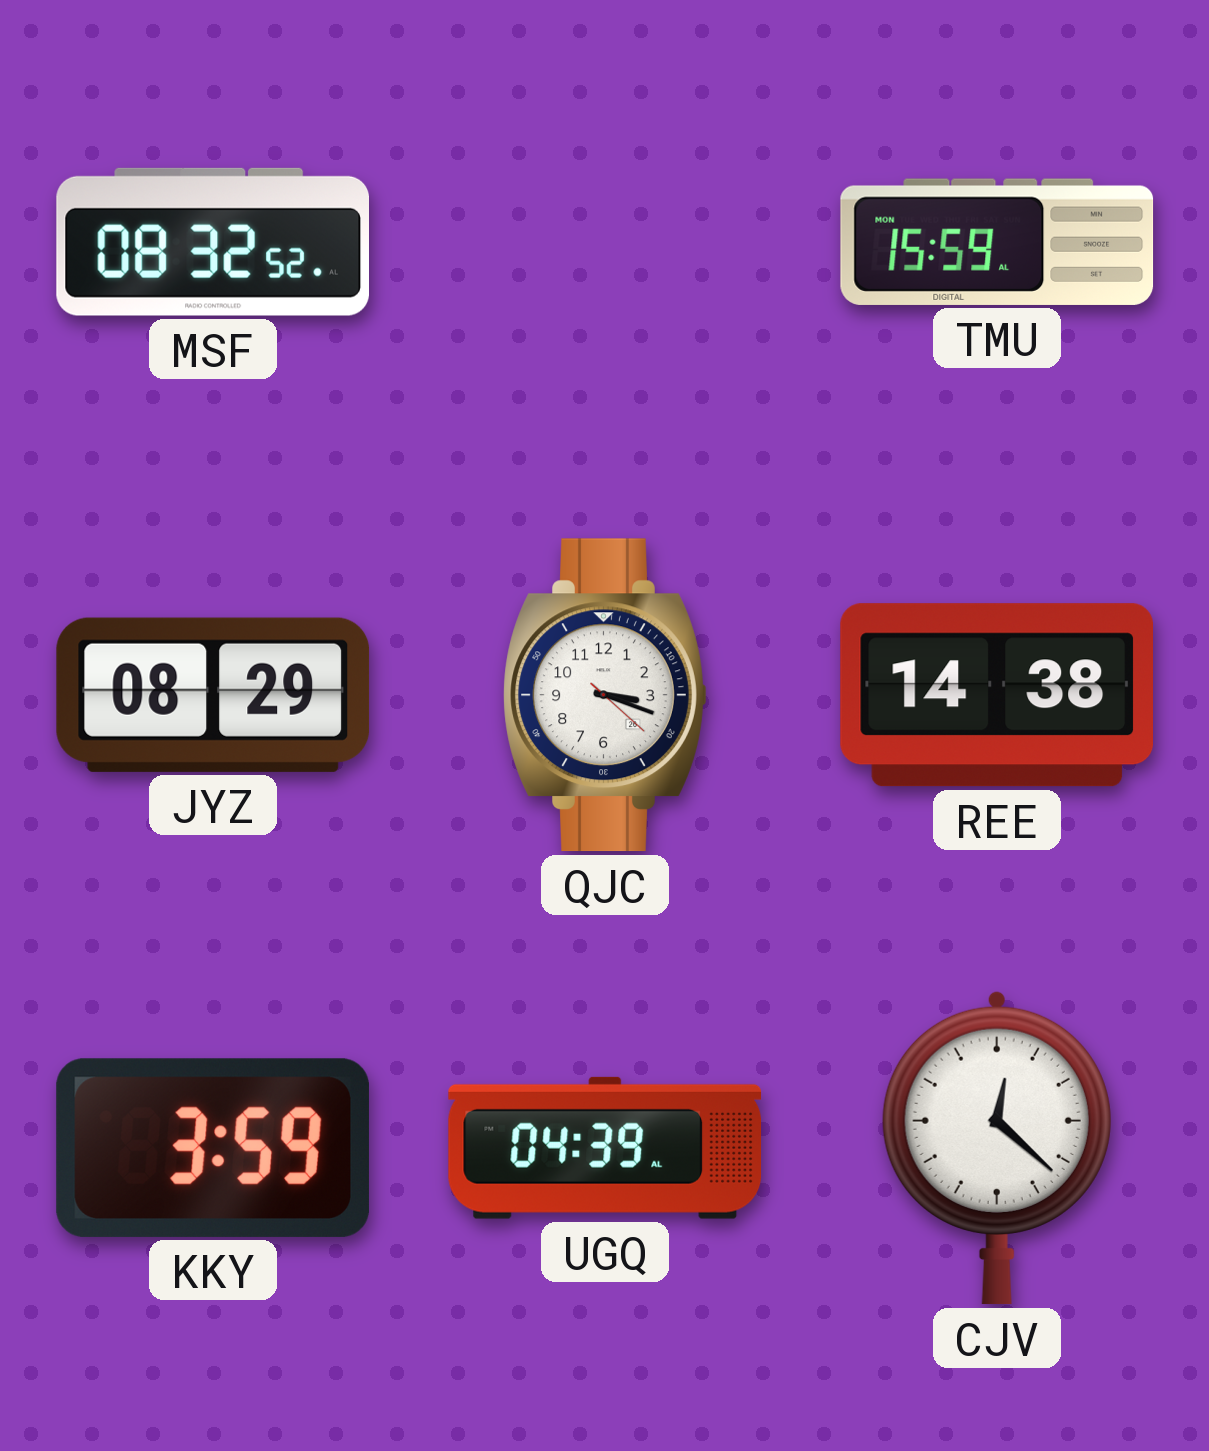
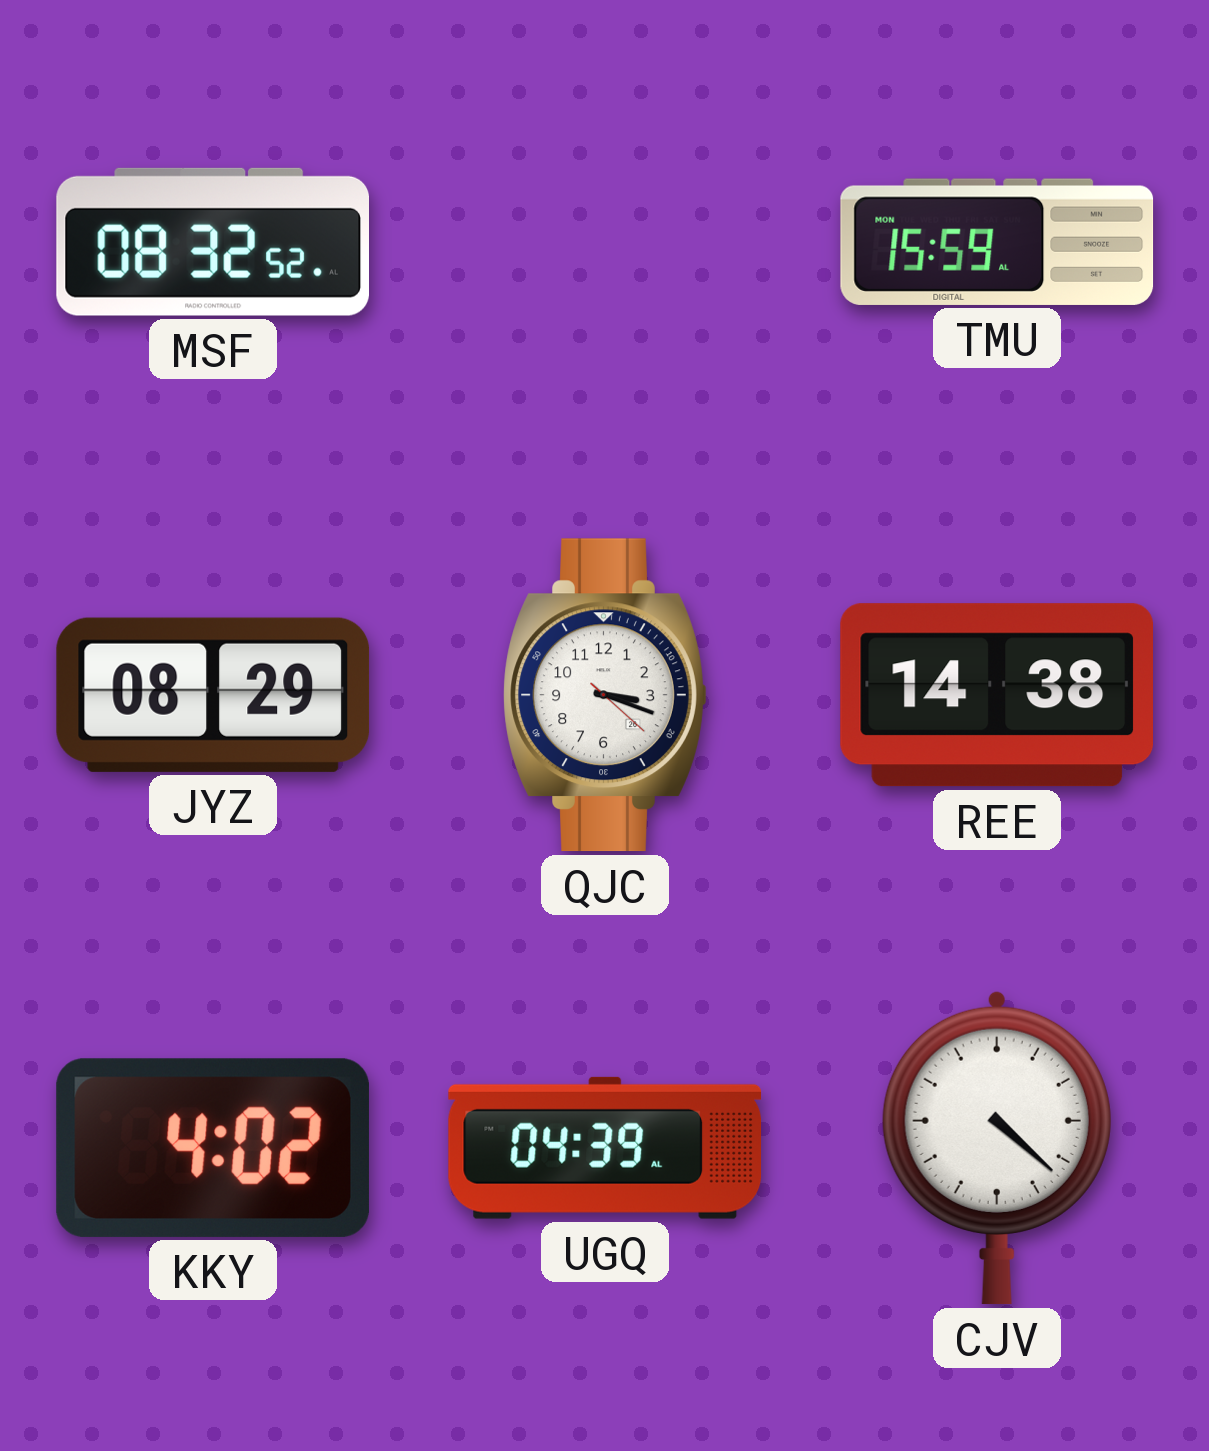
KKY: 3:59 -> 4:02
CJV: 12:22 -> 4:22
